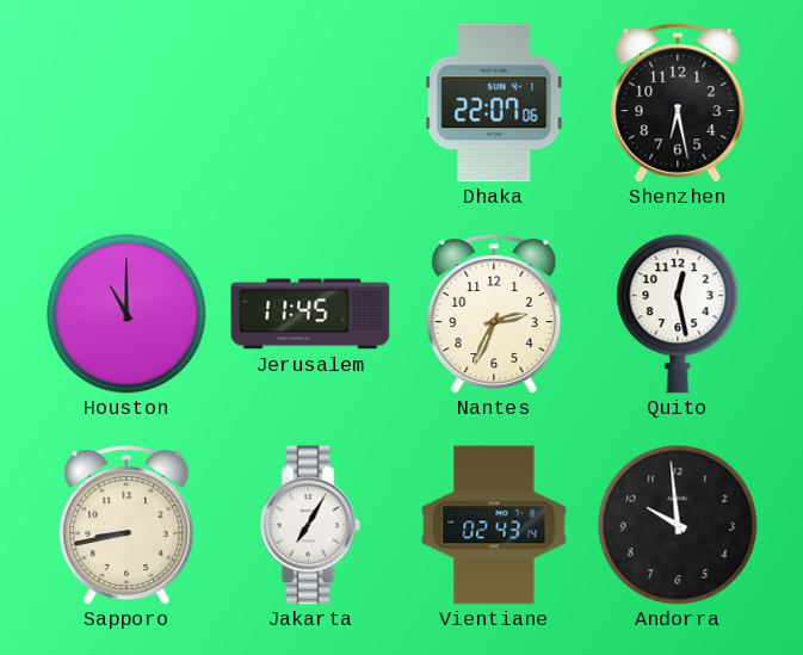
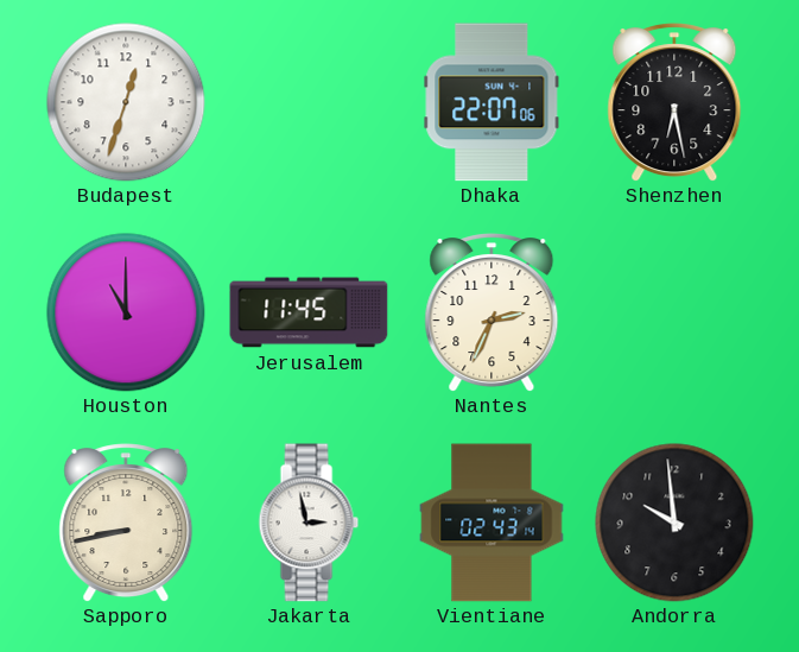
Budapest: none -> 12:33
Quito: 12:28 -> none
Jakarta: 7:05 -> 2:58
